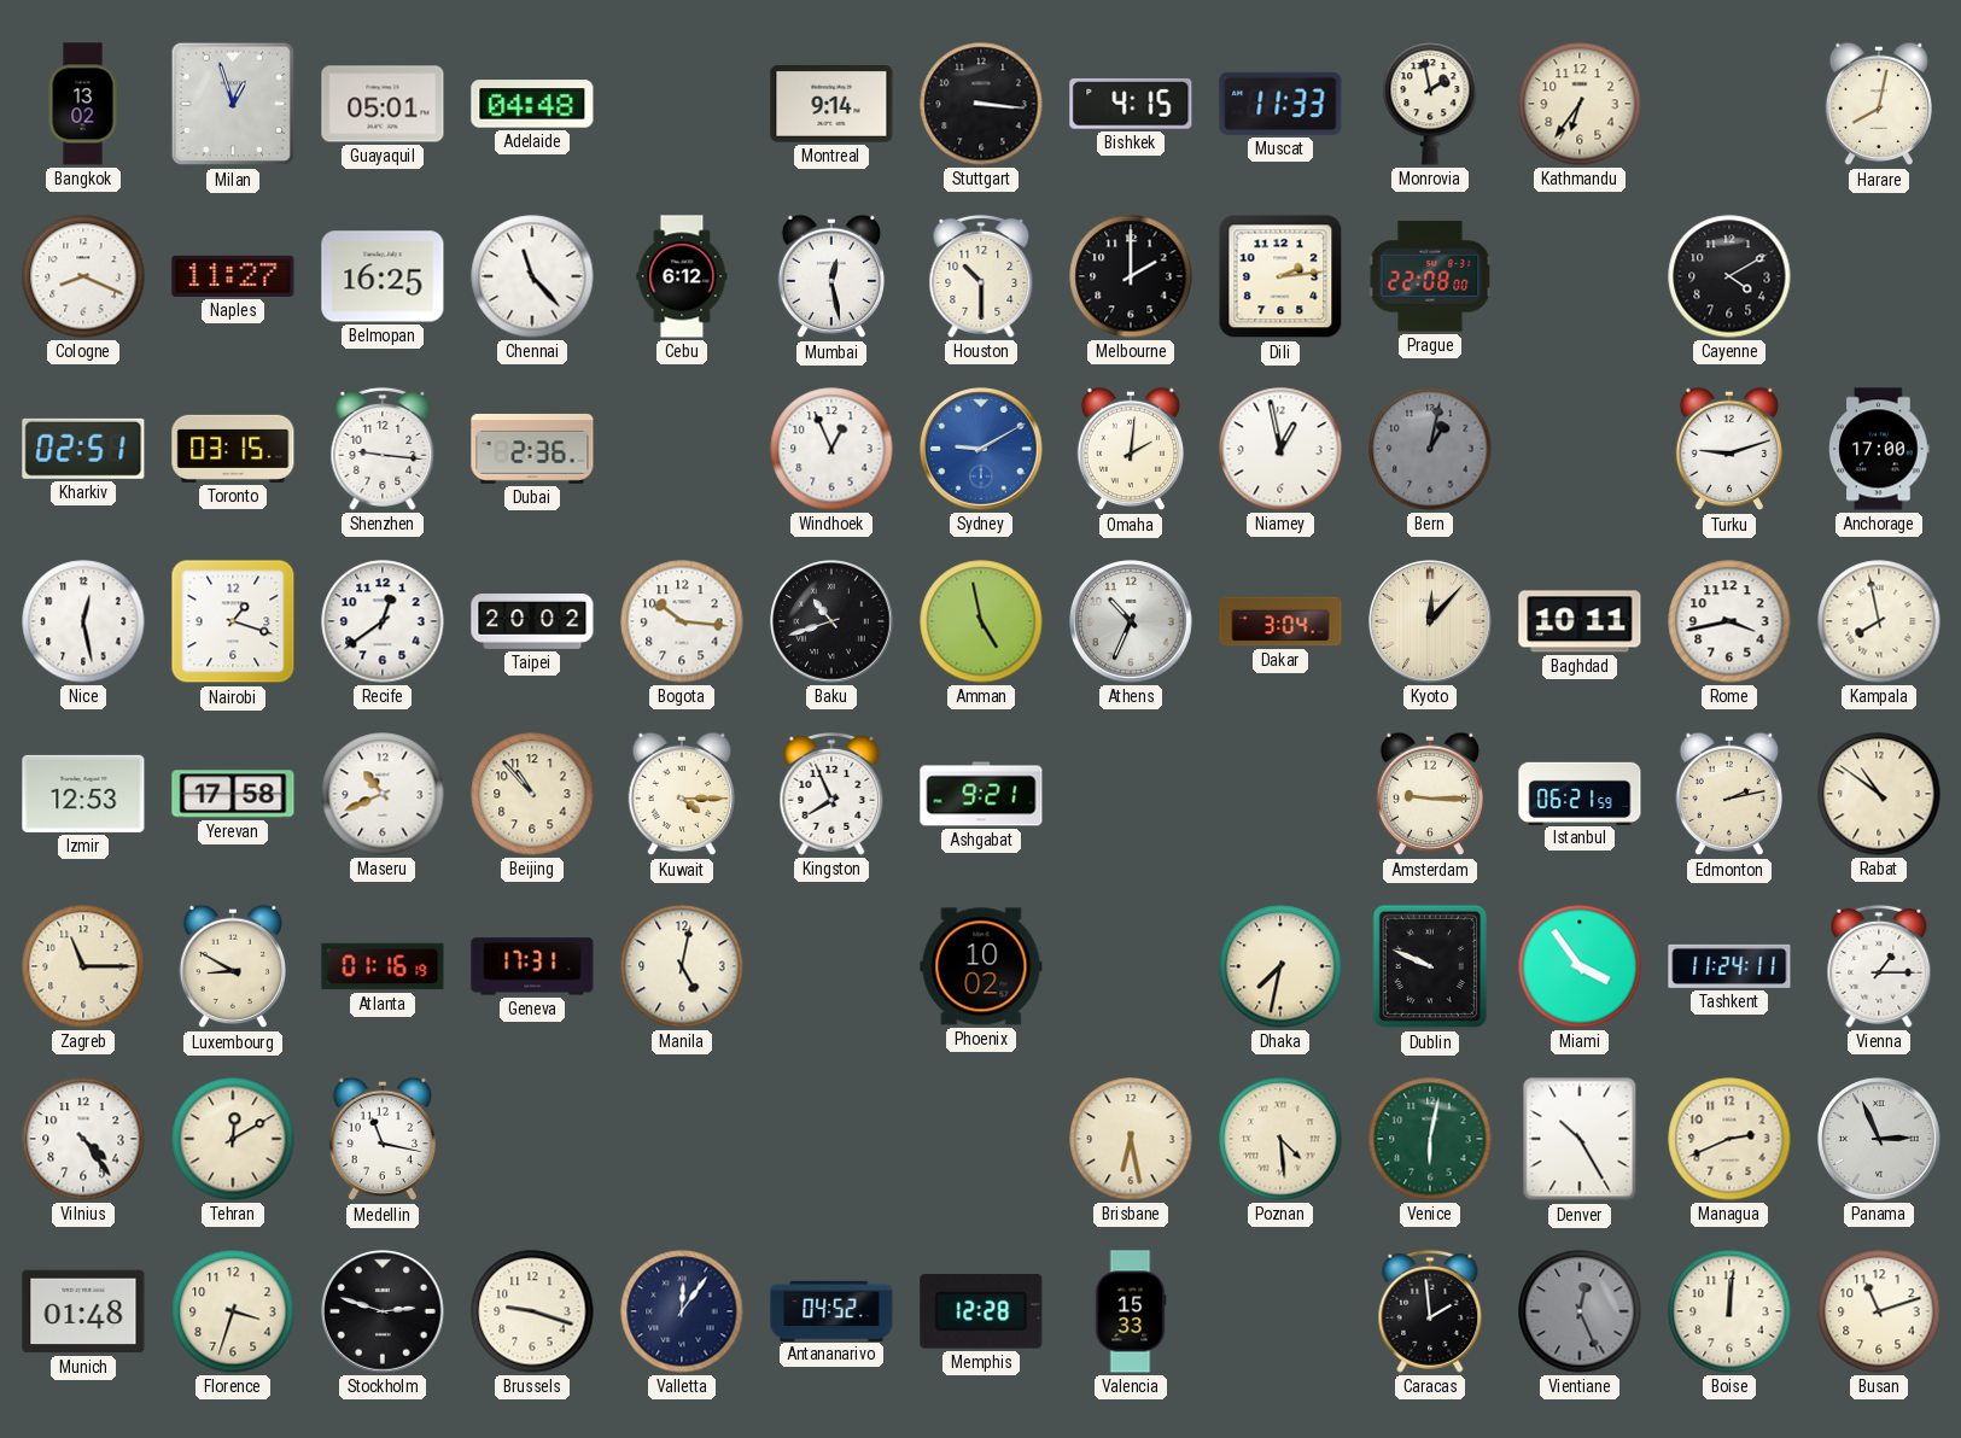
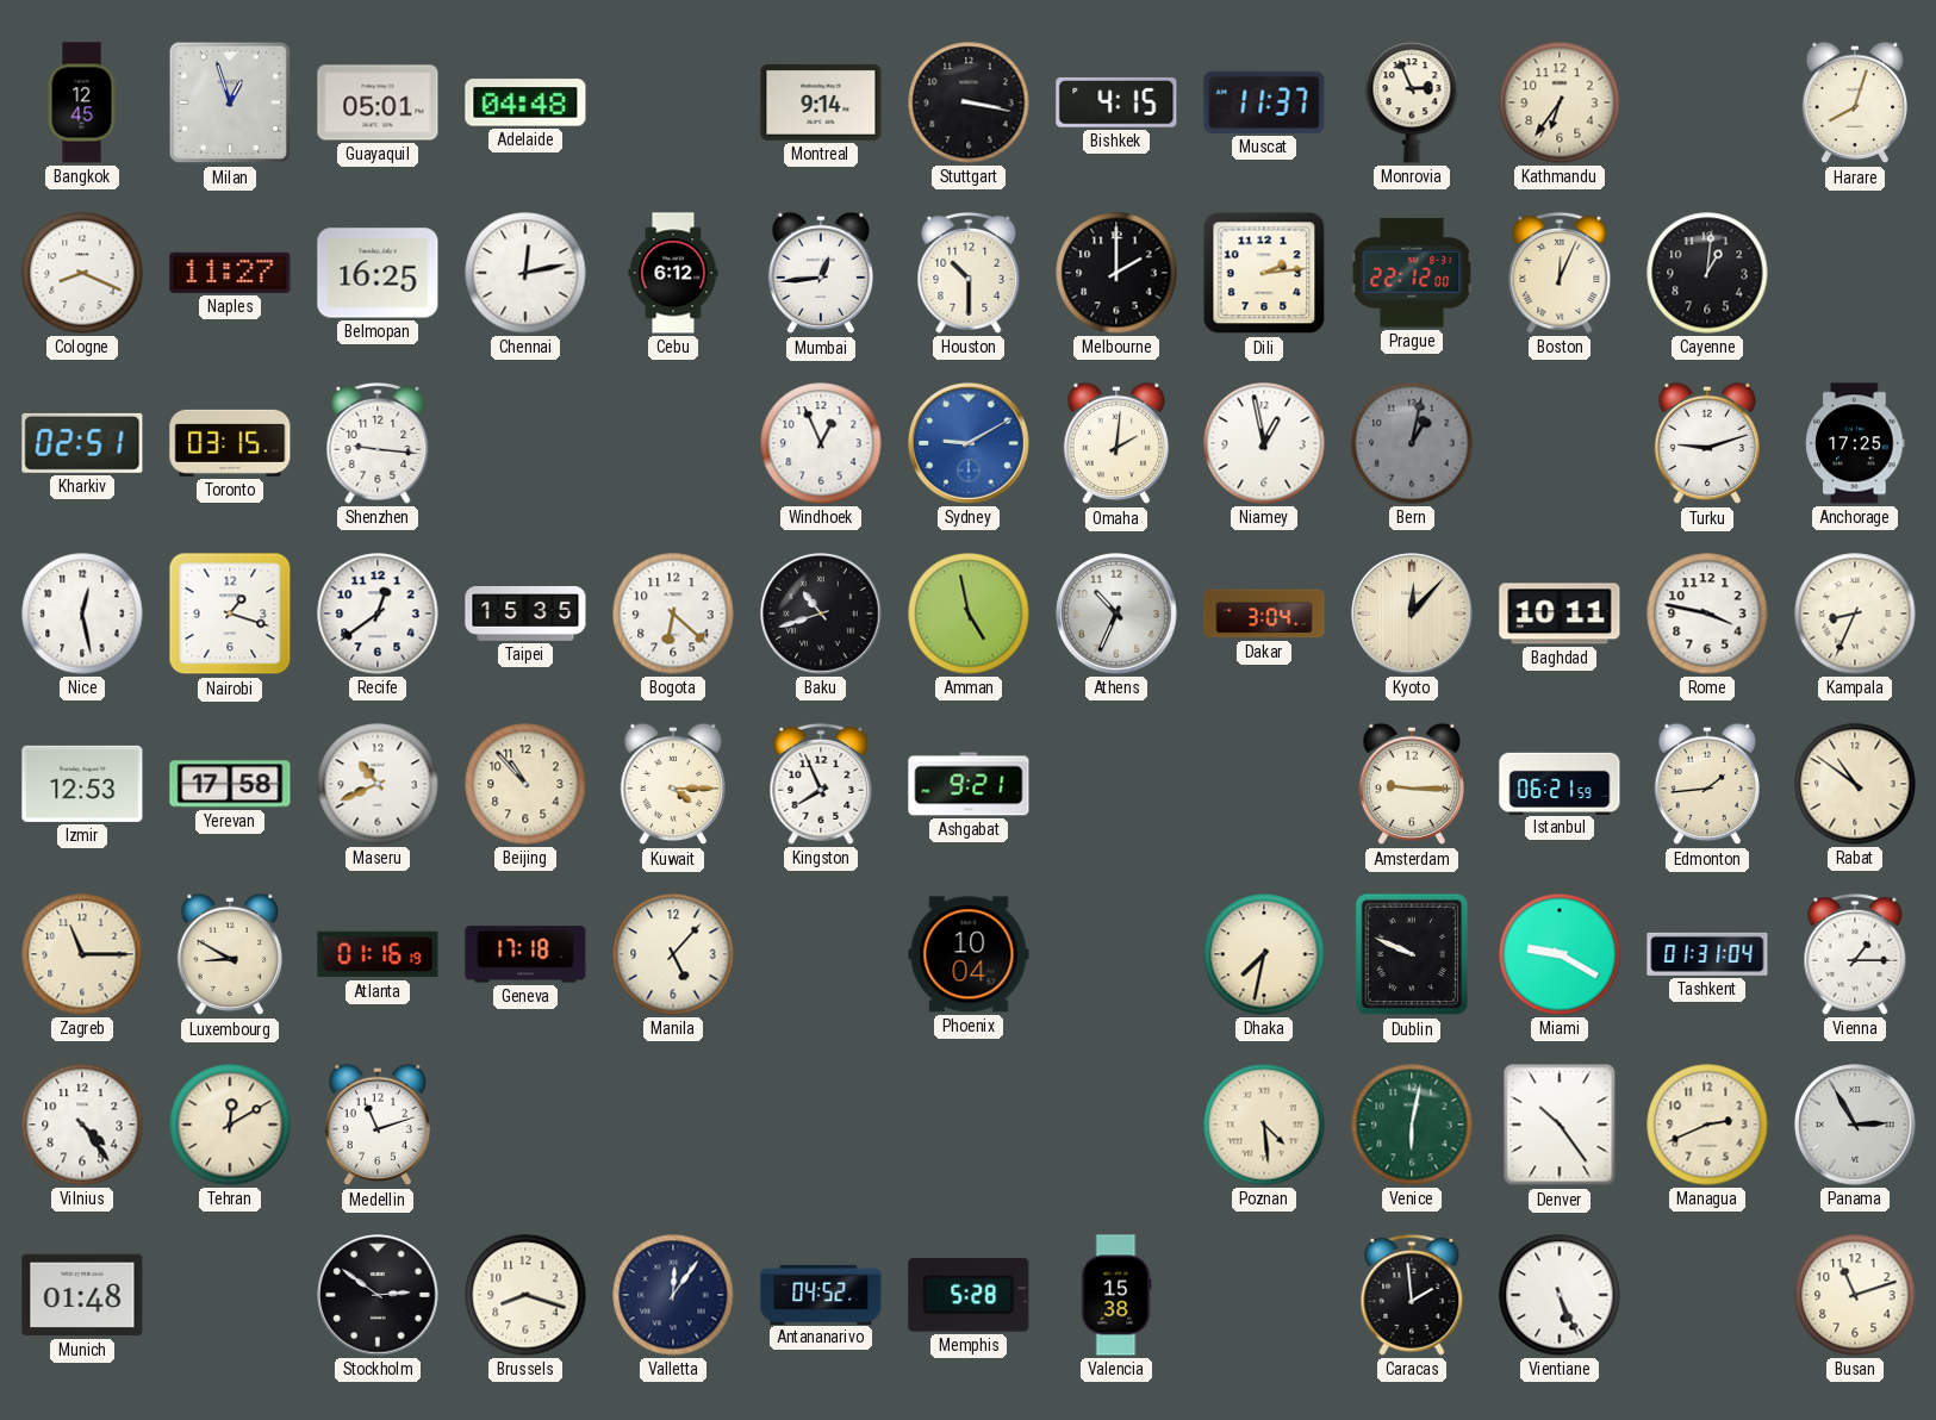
Bangkok: 13:02 -> 12:45
Stuttgart: 3:16 -> 3:17
Muscat: 11:33 -> 11:37
Monrovia: 1:58 -> 2:56
Harare: 8:02 -> 8:03
Chennai: 11:23 -> 12:13
Mumbai: 12:28 -> 12:44
Prague: 22:08 -> 22:12
Boston: none -> 12:04
Cayenne: 4:10 -> 1:01
Dubai: 2:36 -> none
Anchorage: 17:00 -> 17:25
Taipei: 20:02 -> 15:35
Bogota: 10:16 -> 6:22
Rome: 3:43 -> 3:47
Kampala: 7:58 -> 8:34
Edmonton: 2:13 -> 1:44
Geneva: 17:31 -> 17:18
Manila: 5:02 -> 5:07
Phoenix: 10:02 -> 10:04
Miami: 3:54 -> 9:20
Tashkent: 11:24 -> 01:31
Medellin: 11:17 -> 11:12
Brisbane: 6:28 -> none
Denver: 10:25 -> 10:24
Panama: 2:56 -> 2:55
Florence: 3:33 -> none
Stockholm: 2:48 -> 2:51
Brussels: 9:18 -> 8:18
Memphis: 12:28 -> 5:28
Valencia: 15:33 -> 15:38
Vientiane: 12:26 -> 5:26
Vientiane dial: grey -> white
Boise: 12:01 -> none
